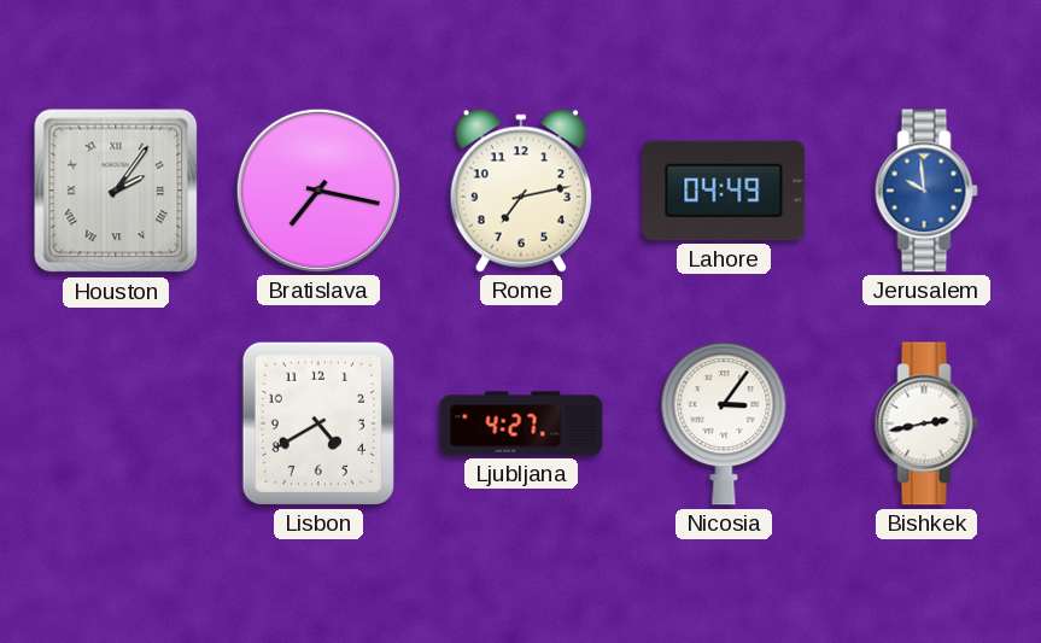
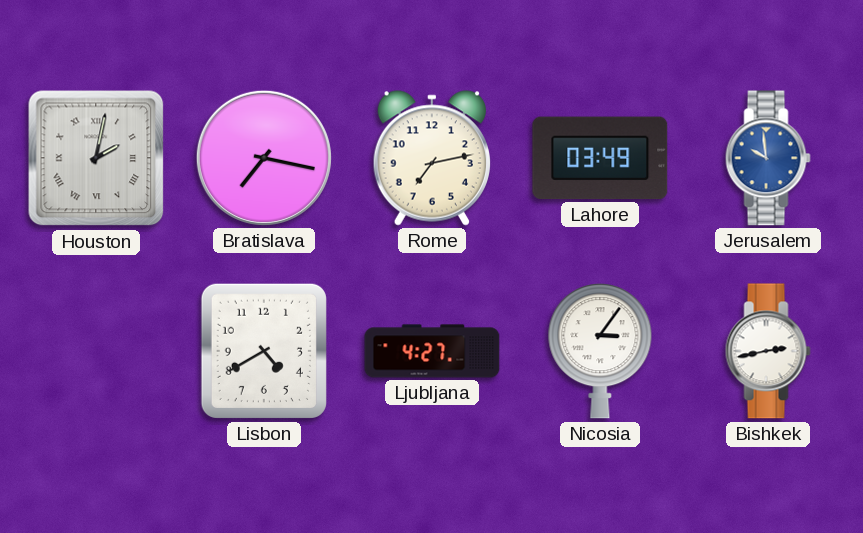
Houston: 2:06 -> 2:02
Lahore: 04:49 -> 03:49
